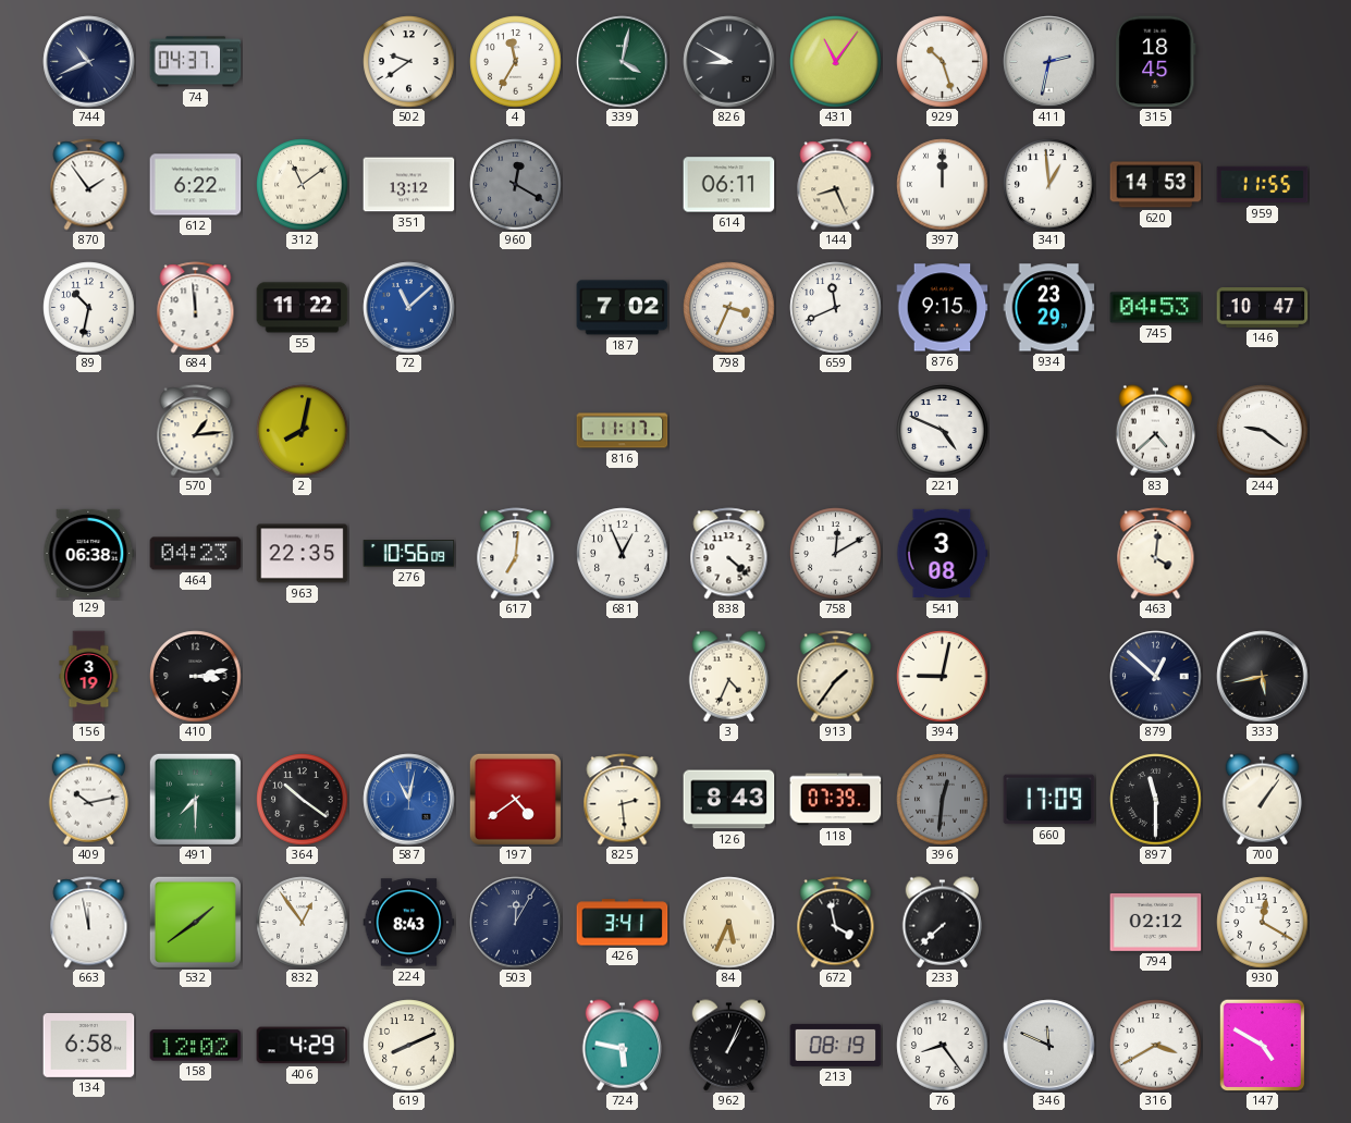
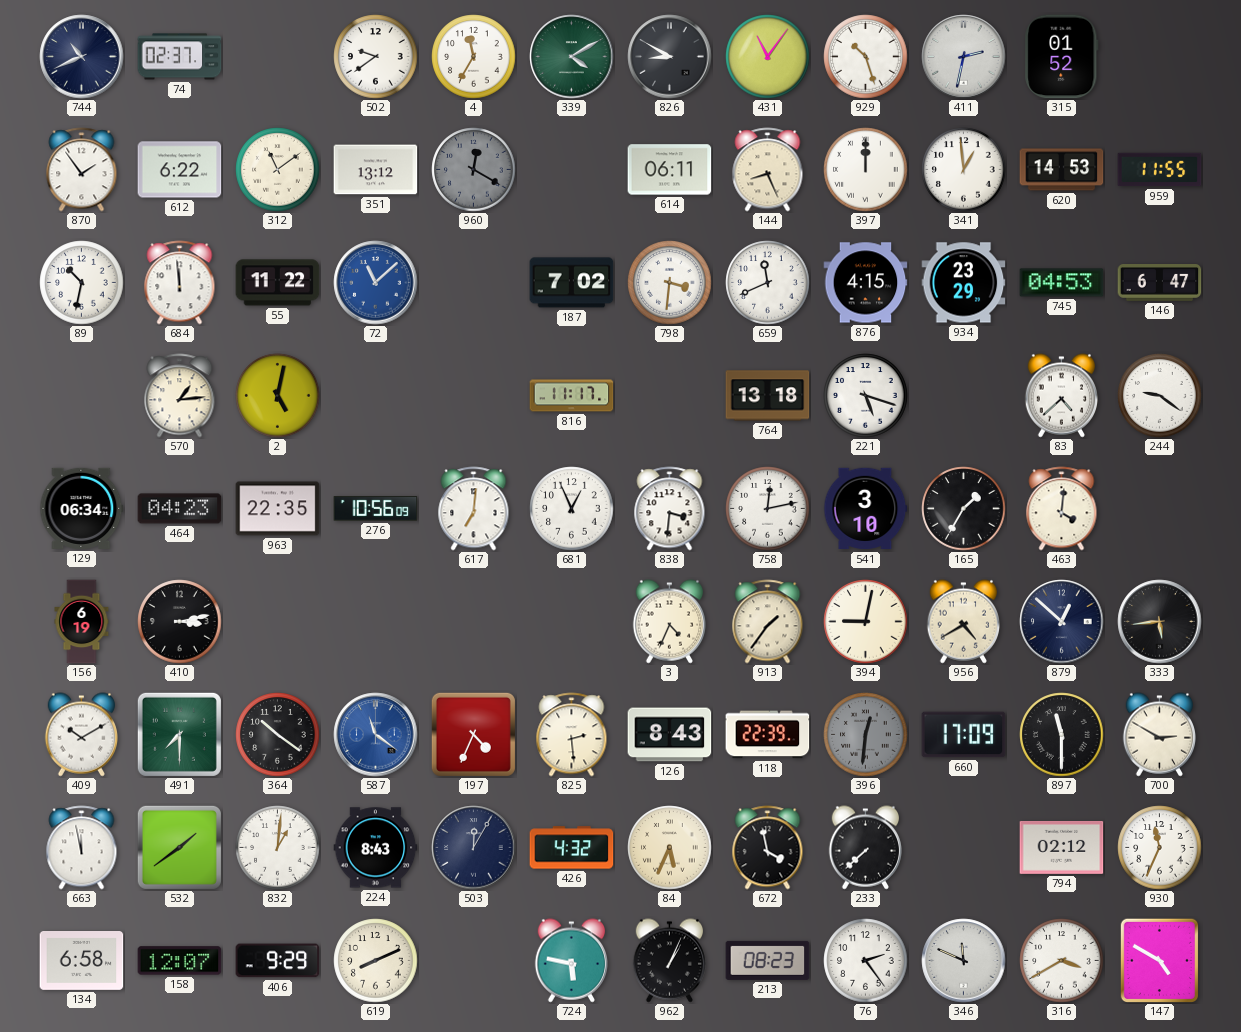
74: 04:37 -> 02:37
339: 4:02 -> 4:10
315: 18:45 -> 01:52
798: 3:34 -> 3:31
876: 9:15 -> 4:15
146: 10:47 -> 6:47
2: 8:02 -> 5:02
764: none -> 13:18
221: 4:49 -> 5:18
129: 06:38 -> 06:34
838: 4:22 -> 3:31
758: 12:10 -> 12:13
541: 3:08 -> 3:10
165: none -> 1:35
156: 3:19 -> 6:19
956: none -> 4:40
333: 5:43 -> 5:44
409: 10:13 -> 10:10
587: 11:02 -> 11:21
197: 4:39 -> 4:34
118: 07:39 -> 22:39
700: 1:06 -> 2:50
832: 12:54 -> 1:01
426: 3:41 -> 4:32
930: 12:20 -> 11:34
158: 12:02 -> 12:07
406: 4:29 -> 9:29
213: 08:19 -> 08:23
76: 8:24 -> 2:24
